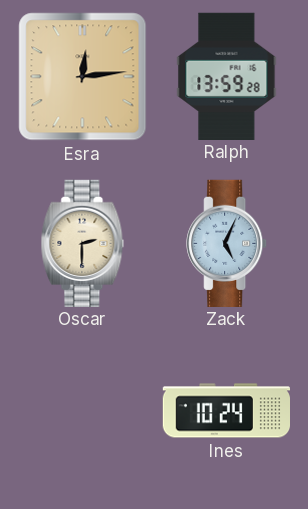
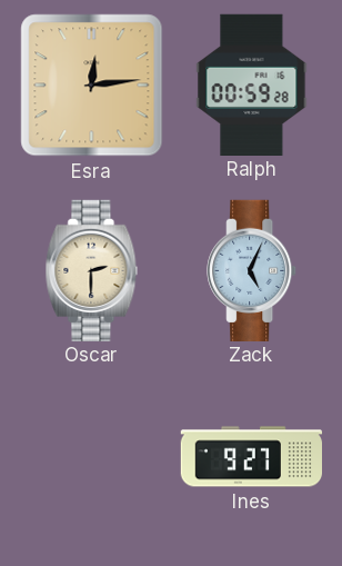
Ralph: 13:59 -> 00:59
Ines: 10:24 -> 9:27
